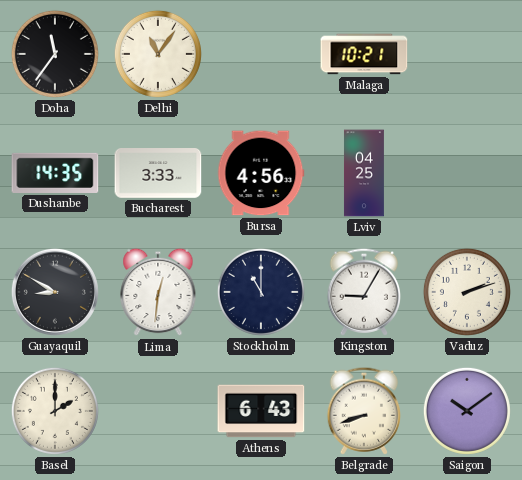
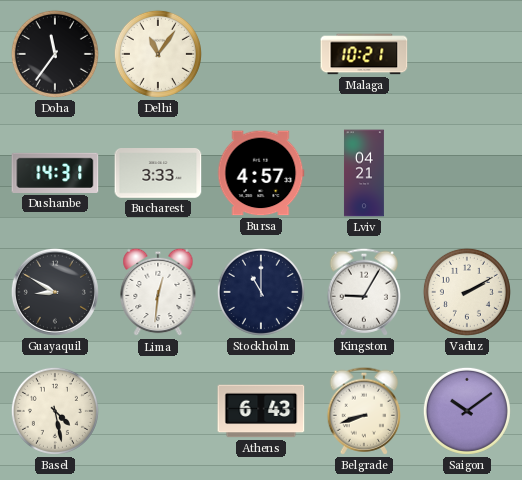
Dushanbe: 14:35 -> 14:31
Bursa: 4:56 -> 4:57
Lviv: 04:25 -> 04:21
Vaduz: 2:12 -> 2:10
Basel: 2:00 -> 4:28
